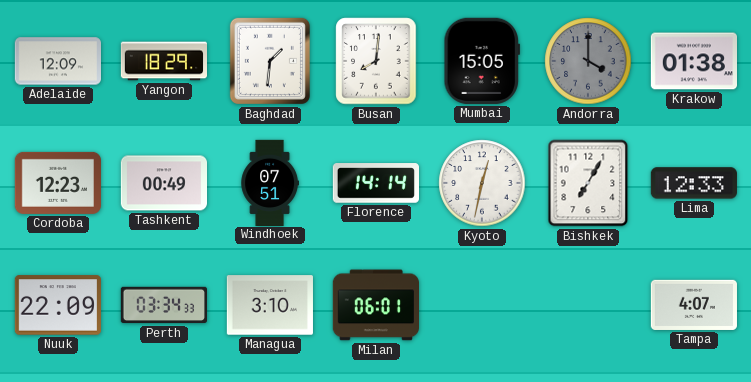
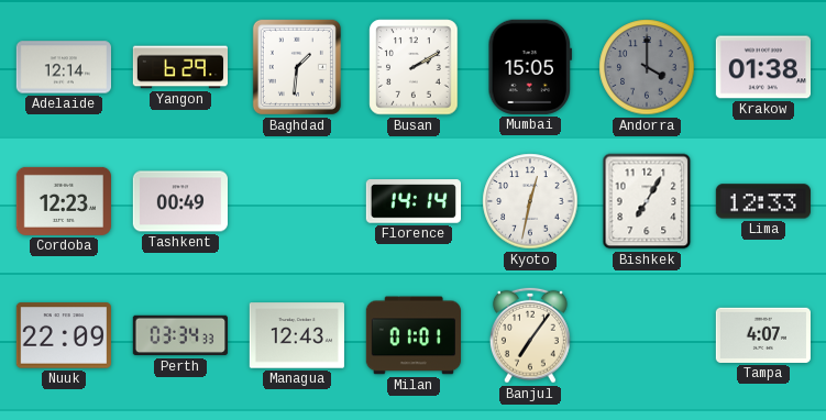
Adelaide: 12:09 -> 12:14
Yangon: 18:29 -> 6:29
Busan: 8:01 -> 2:10
Windhoek: 07:51 -> none
Managua: 3:10 -> 12:43
Milan: 06:01 -> 01:01
Banjul: none -> 7:06
